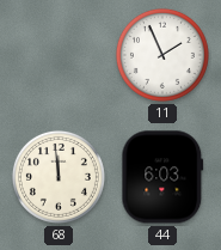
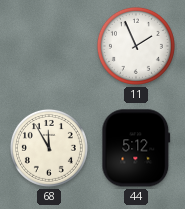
68: 11:59 -> 11:55
44: 6:03 -> 5:12
